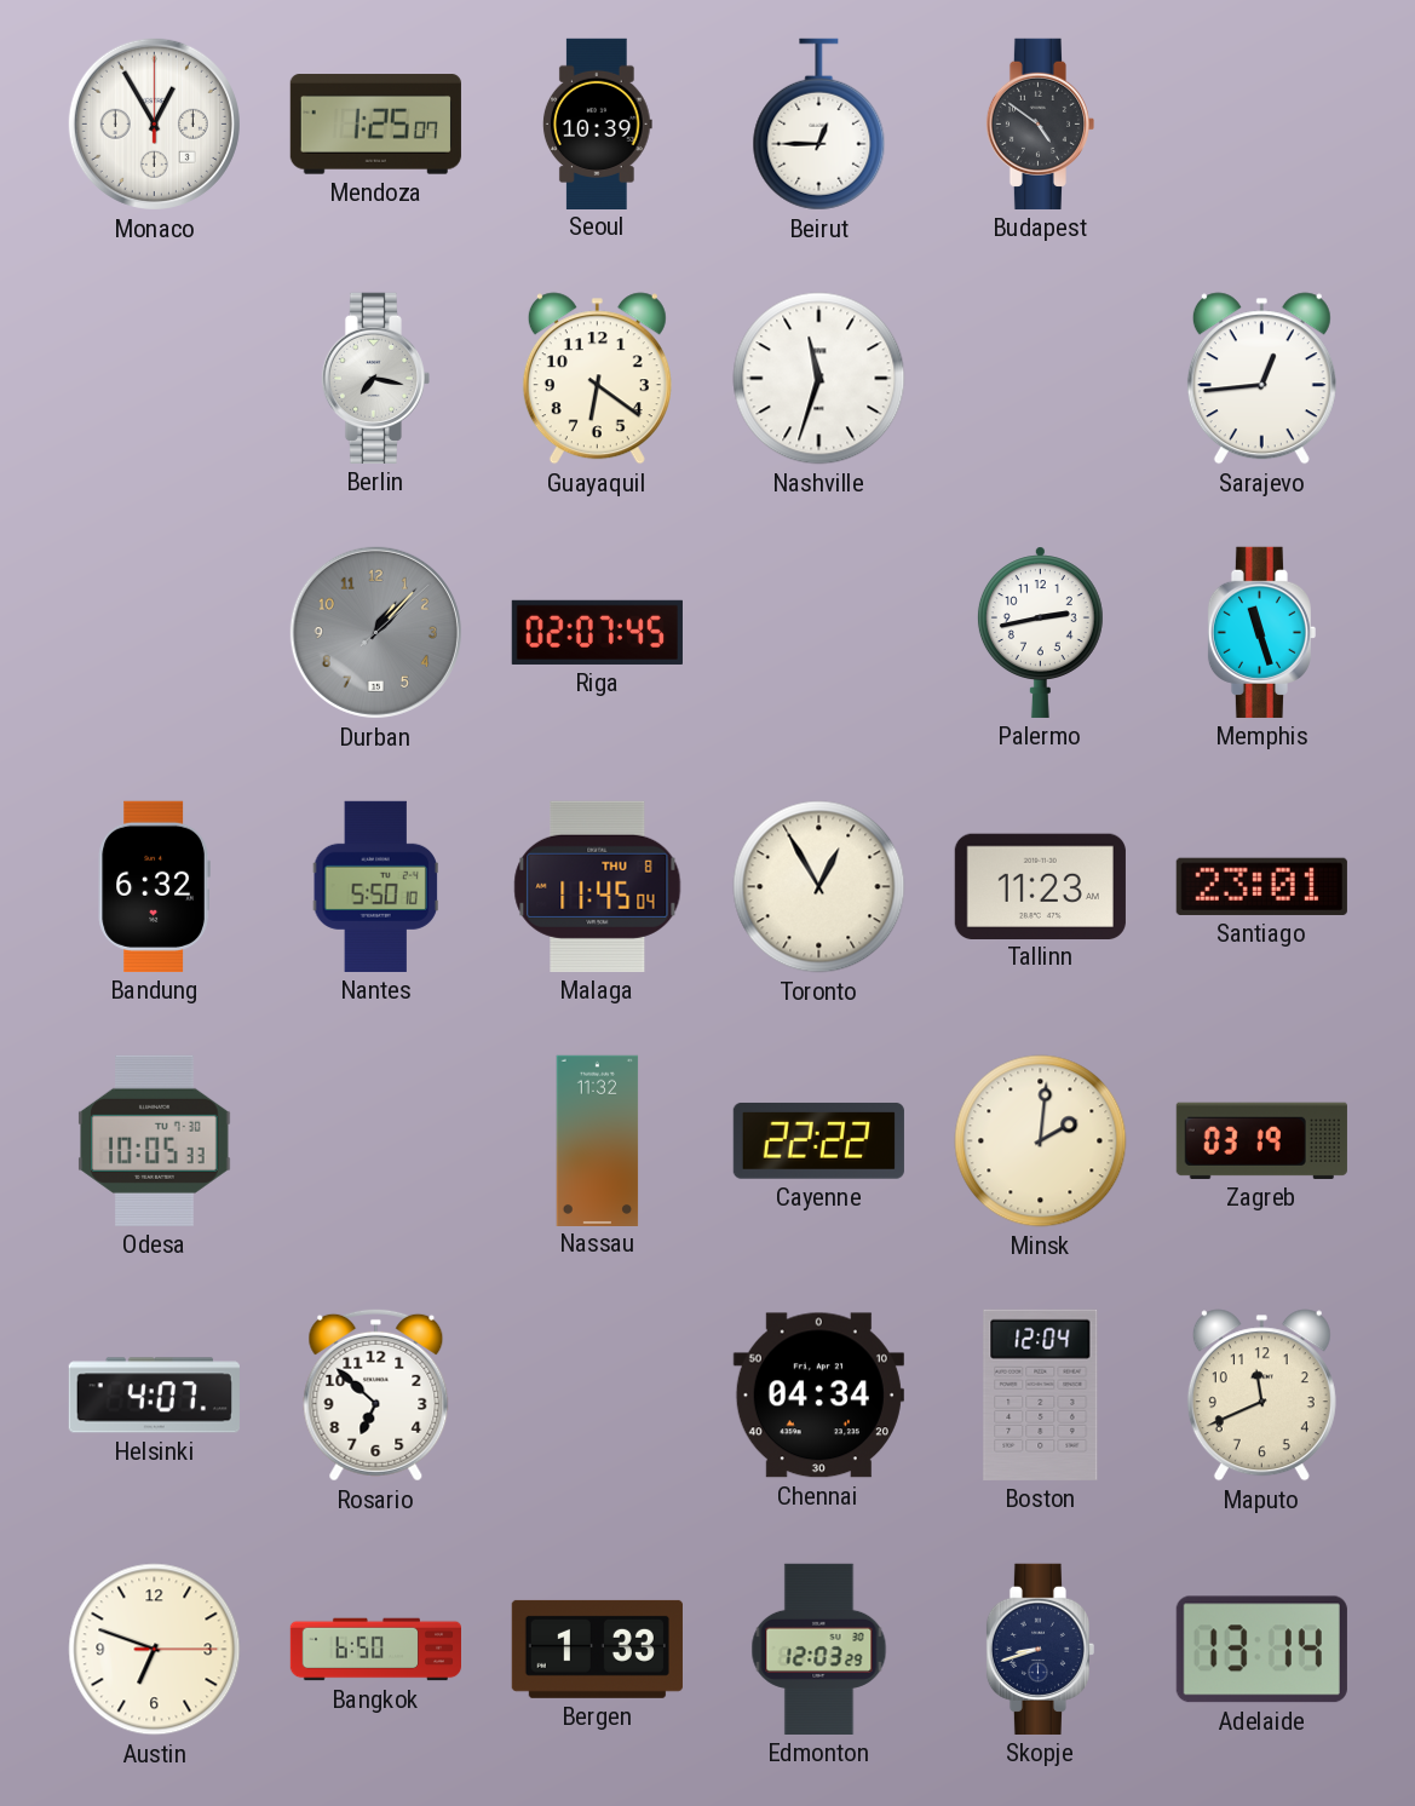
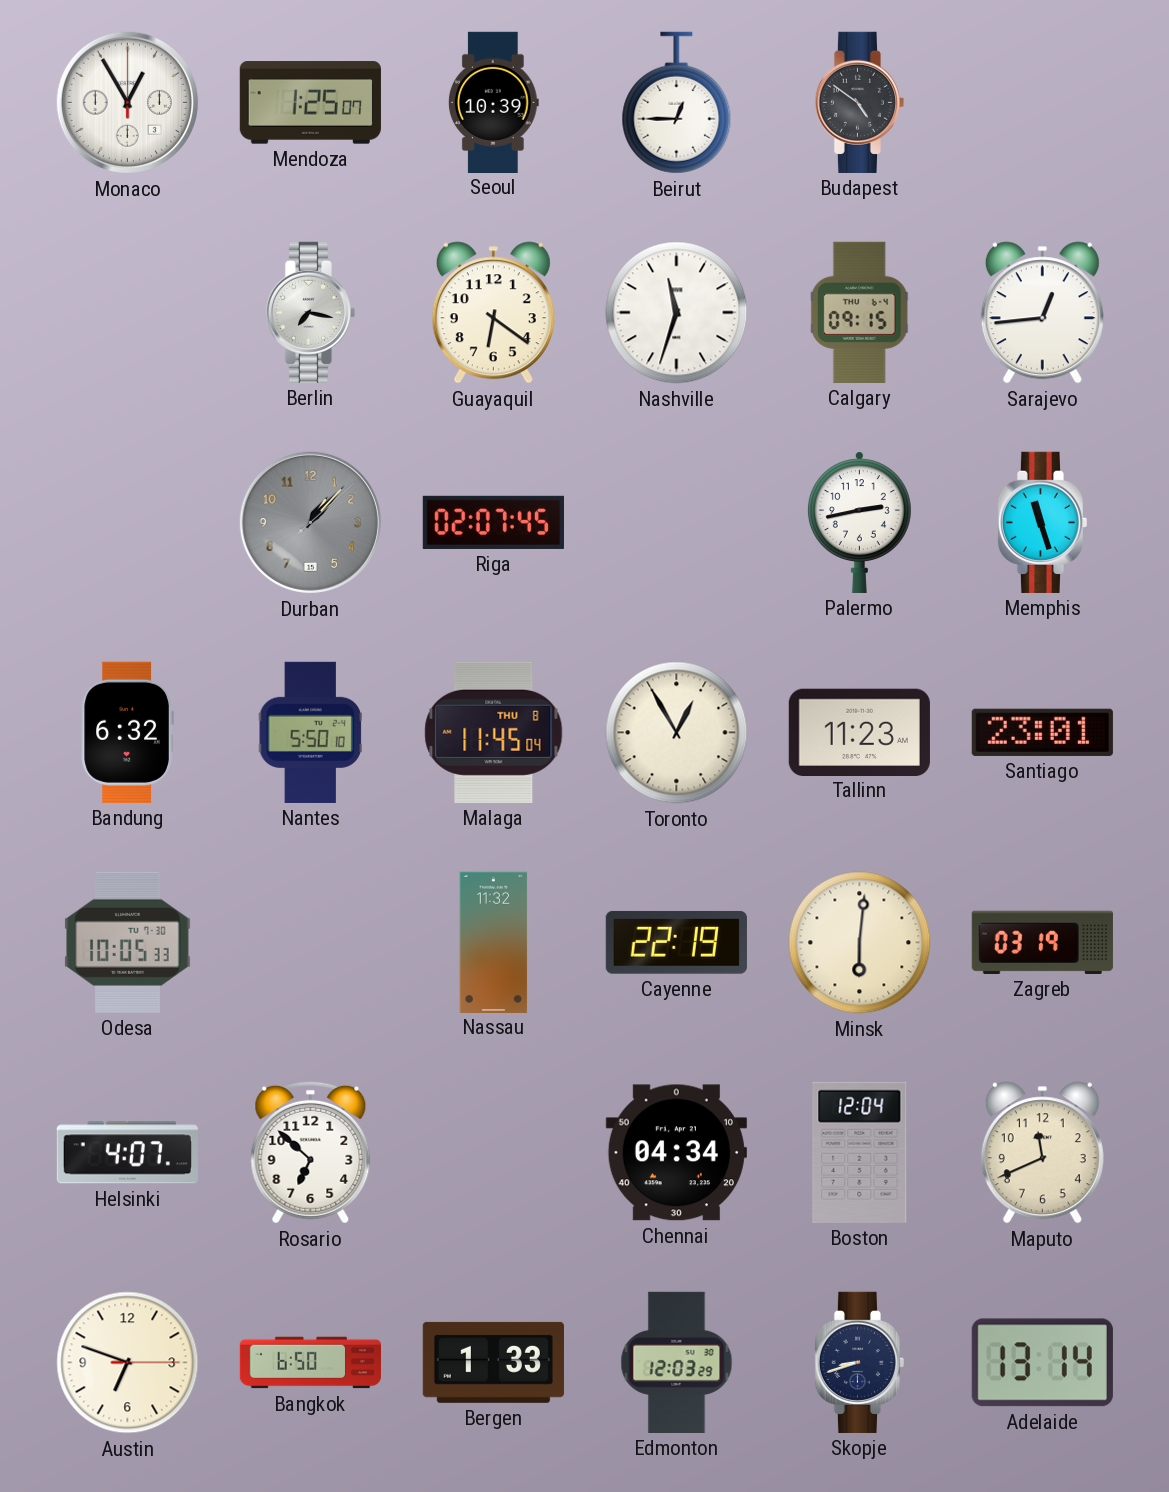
Calgary: none -> 09:15
Cayenne: 22:22 -> 22:19
Minsk: 2:01 -> 6:01
